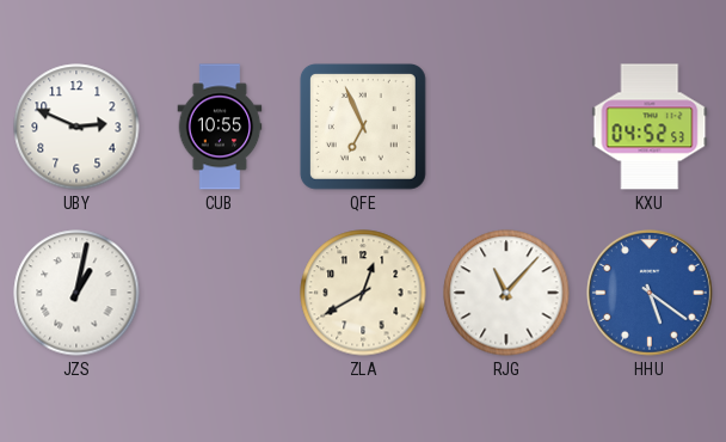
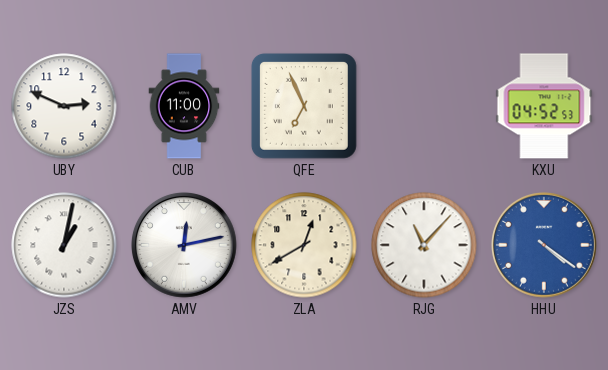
CUB: 10:55 -> 11:00
AMV: none -> 12:13
HHU: 5:21 -> 4:21
